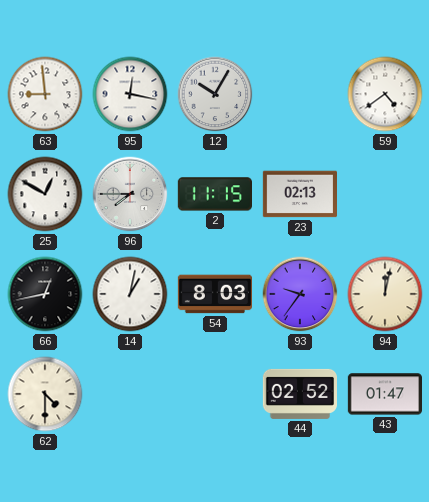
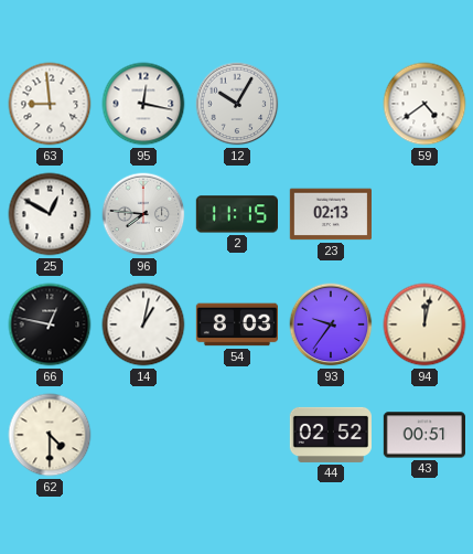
96: 7:45 -> 7:46
66: 12:43 -> 12:47
43: 01:47 -> 00:51
